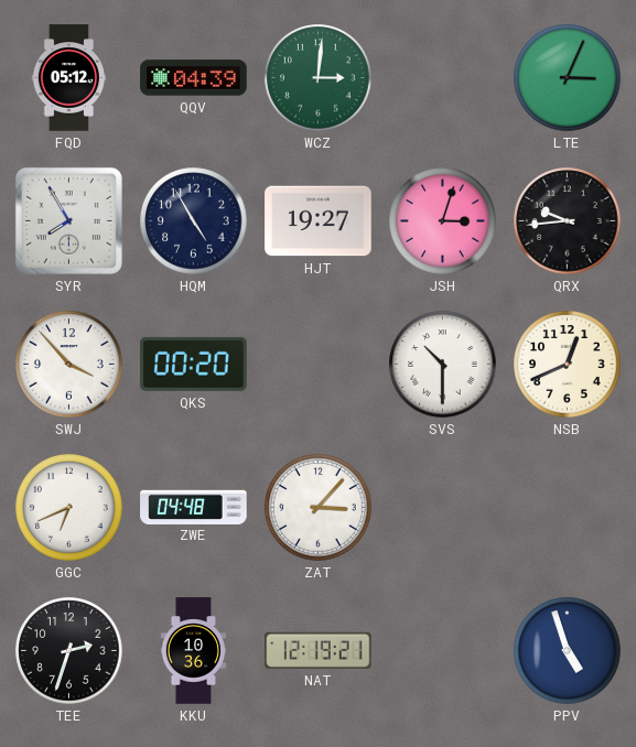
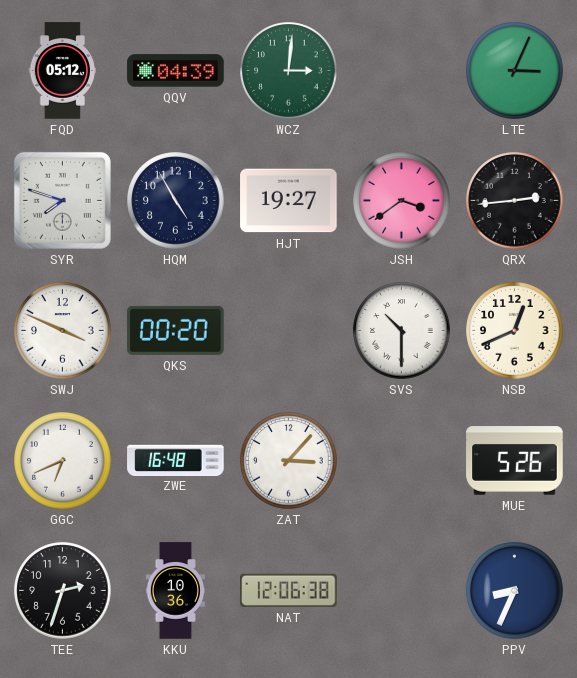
SYR: 7:55 -> 7:48
JSH: 3:03 -> 3:39
QRX: 9:44 -> 2:44
SWJ: 3:53 -> 3:49
ZWE: 04:48 -> 16:48
MUE: none -> 5:26
NAT: 12:19 -> 12:06
PPV: 4:57 -> 8:34
